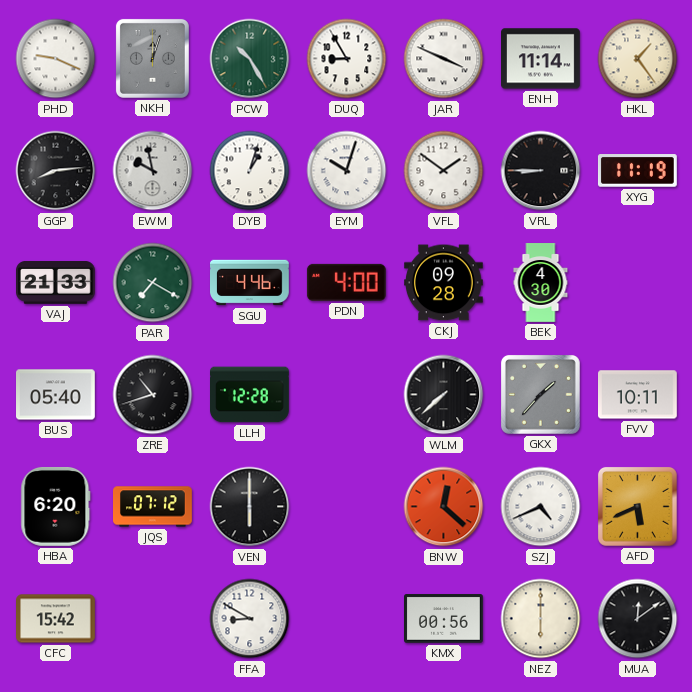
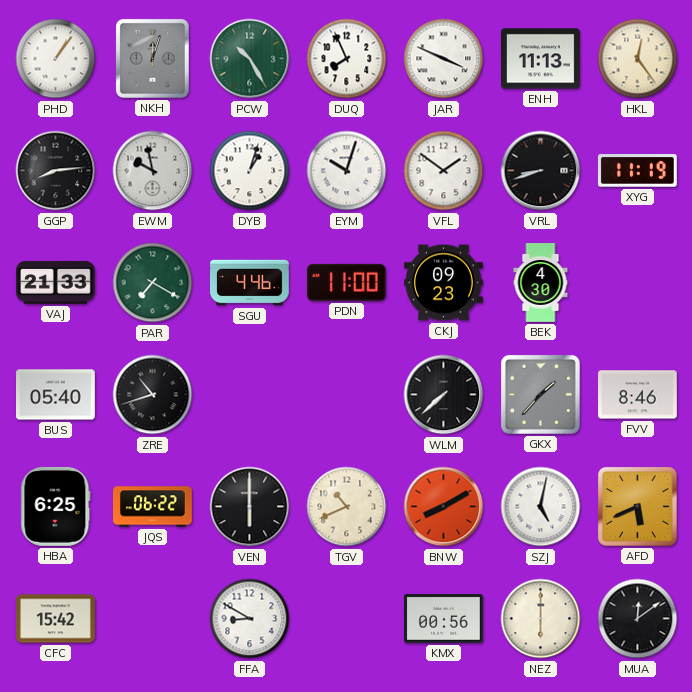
PHD: 9:19 -> 1:06
DUQ: 8:55 -> 7:56
ENH: 11:14 -> 11:13
HKL: 1:24 -> 12:24
VRL: 8:45 -> 8:42
PDN: 4:00 -> 11:00
CKJ: 09:28 -> 09:23
LLH: 12:28 -> none
FVV: 10:11 -> 8:46
HBA: 6:20 -> 6:25
JQS: 07:12 -> 06:22
TGV: none -> 10:41
BNW: 12:22 -> 8:10
SZJ: 4:41 -> 5:02
